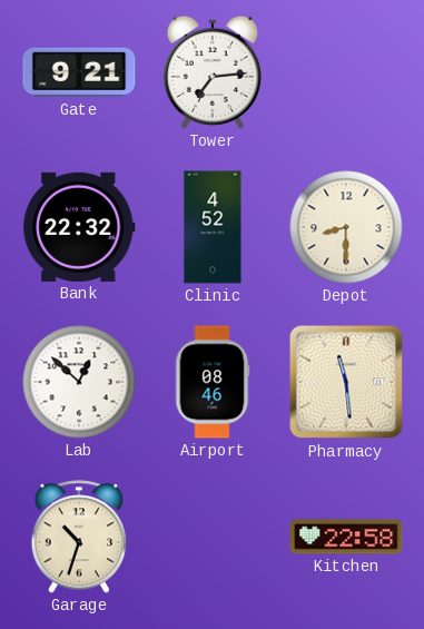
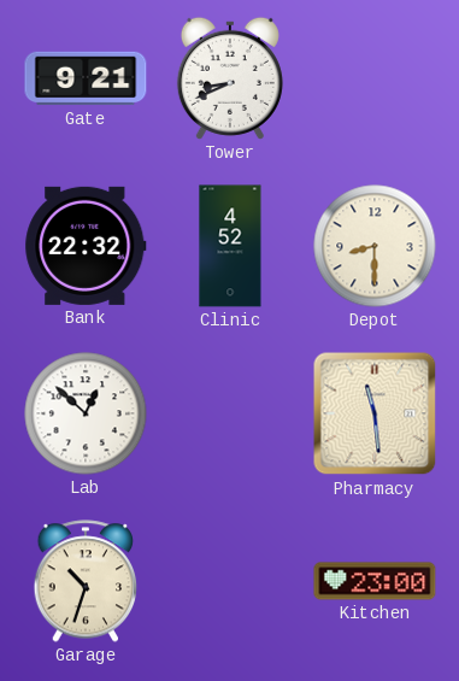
Tower: 7:14 -> 8:41
Airport: 08:46 -> none
Kitchen: 22:58 -> 23:00
